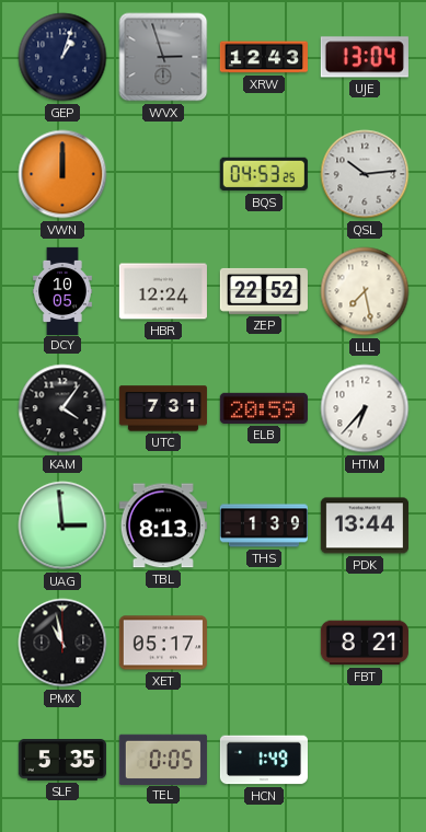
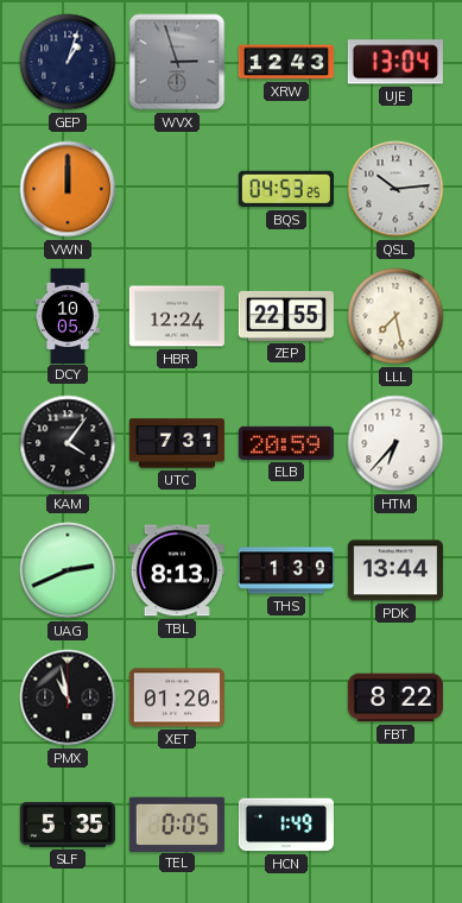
ZEP: 22:52 -> 22:55
UAG: 2:59 -> 2:41
XET: 05:17 -> 01:20
FBT: 8:21 -> 8:22
